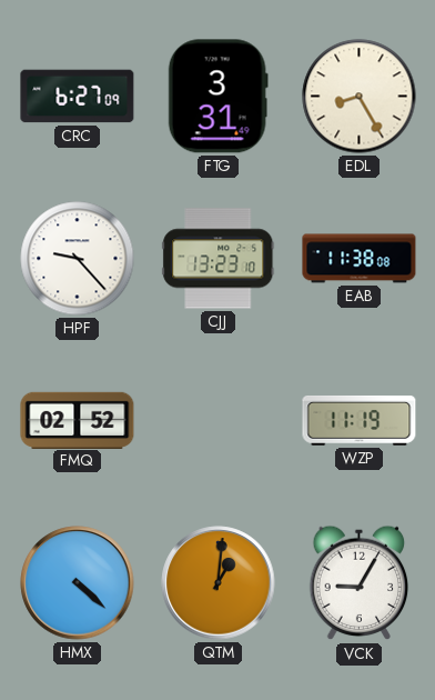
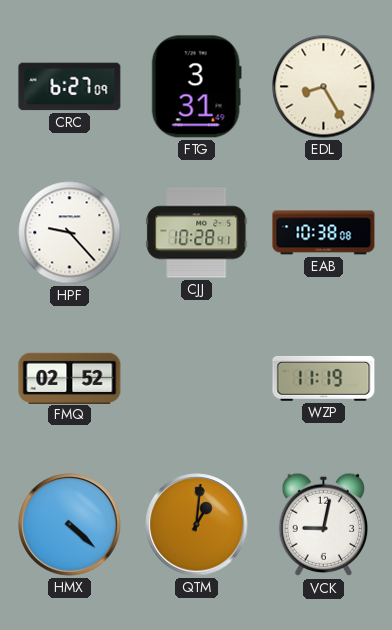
CJJ: 13:23 -> 10:28
EAB: 11:38 -> 10:38
VCK: 9:05 -> 9:02
